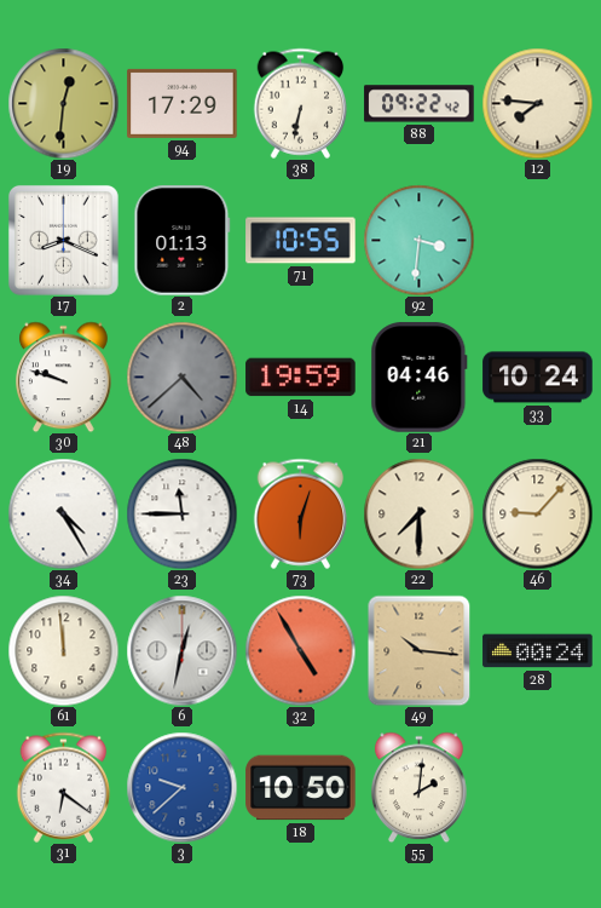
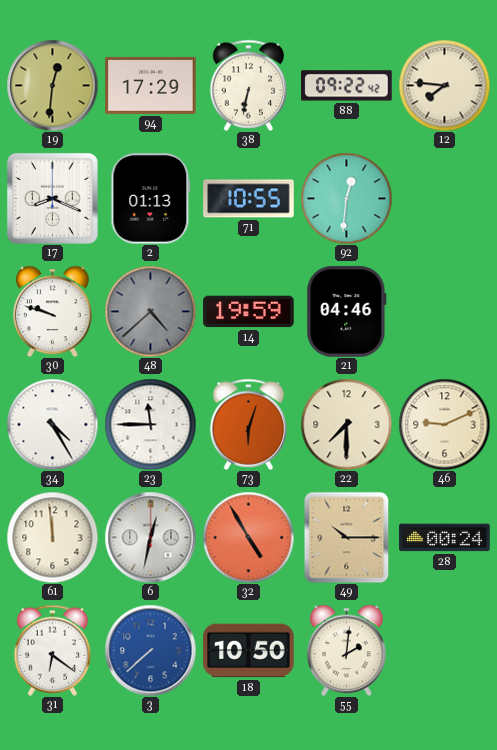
92: 3:31 -> 12:31
33: 10:24 -> none
46: 9:07 -> 9:11
49: 10:16 -> 10:15
3: 9:38 -> 7:38
